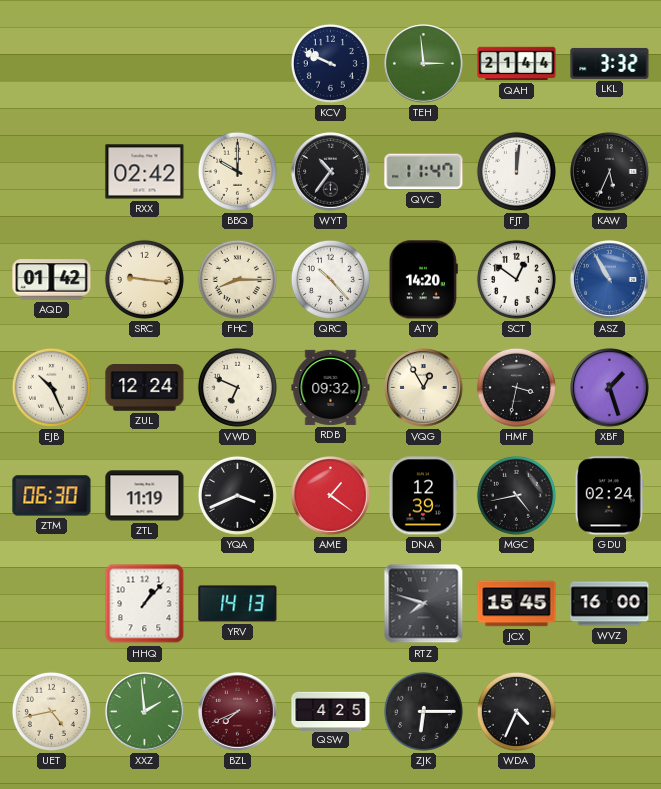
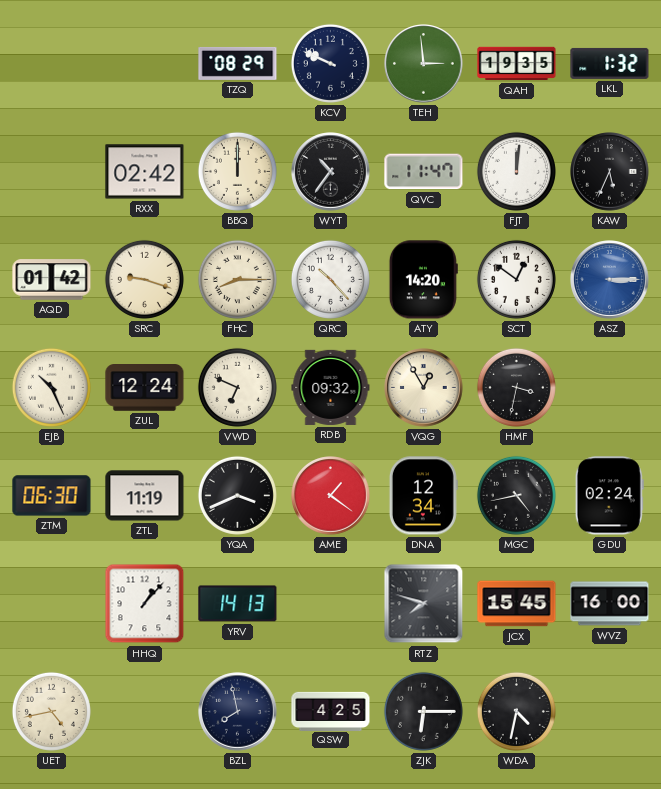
TZQ: none -> 08:29
QAH: 21:44 -> 19:35
LKL: 3:32 -> 1:32
BBQ: 10:00 -> 12:00
SRC: 9:16 -> 9:18
ASZ: 10:55 -> 3:15
XBF: 1:27 -> none
DNA: 12:39 -> 12:34
XXZ: 1:59 -> none
BZL: 7:41 -> 7:58
BZL dial: burgundy -> navy
WDA: 4:34 -> 4:32
